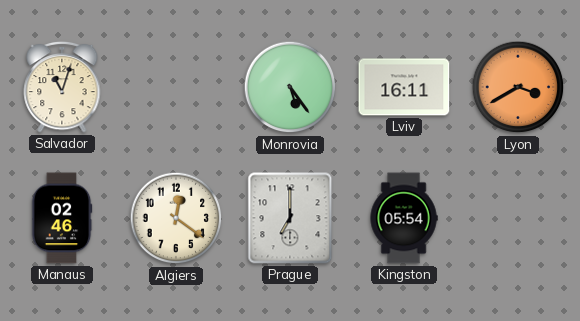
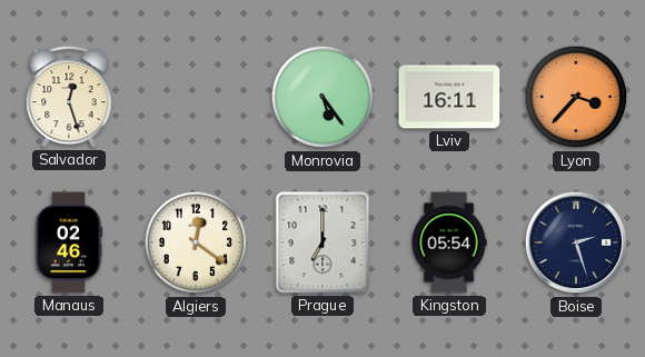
Salvador: 11:03 -> 12:27
Lyon: 3:40 -> 3:37
Boise: none -> 2:27
